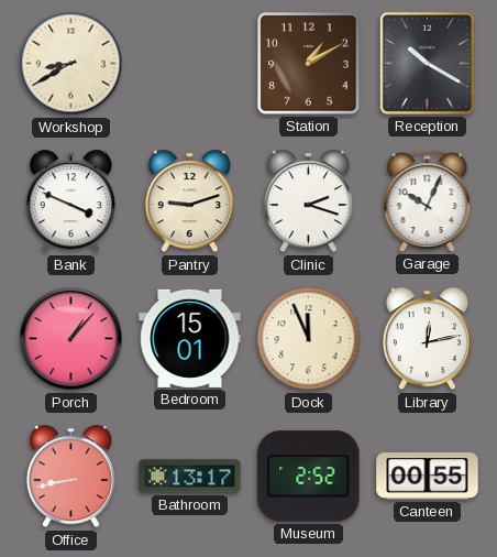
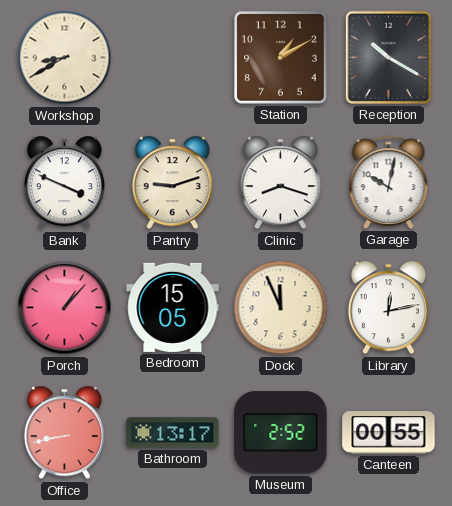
Clinic: 2:18 -> 8:18
Garage: 10:04 -> 10:02
Bedroom: 15:01 -> 15:05
